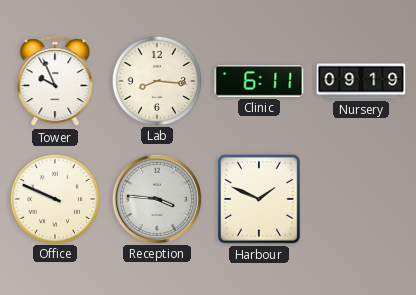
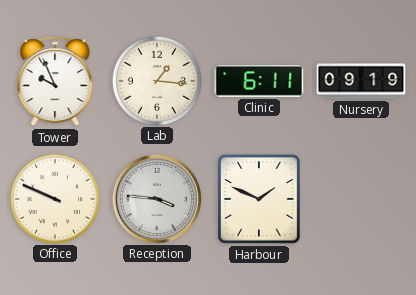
Lab: 8:16 -> 1:16
